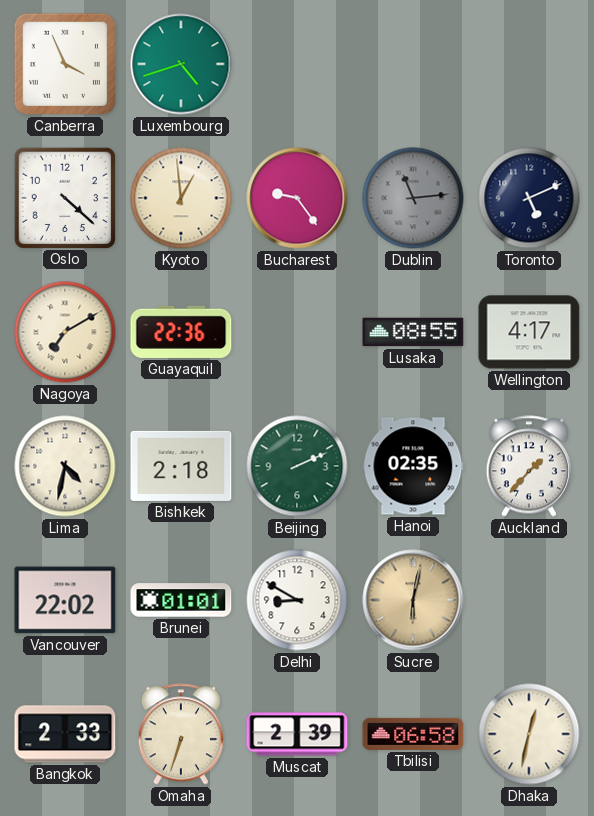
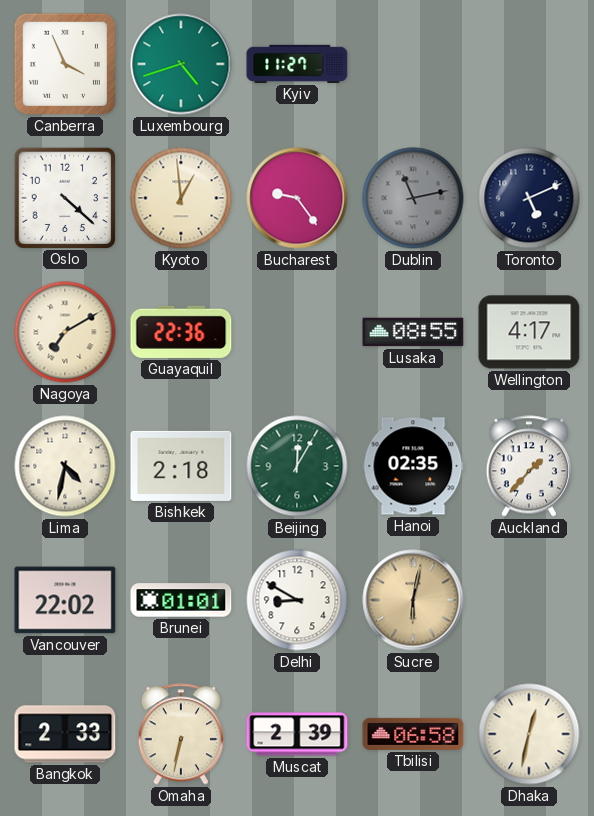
Kyiv: none -> 11:27
Dublin: 11:14 -> 11:13
Beijing: 2:11 -> 12:05
Omaha: 6:33 -> 6:32
